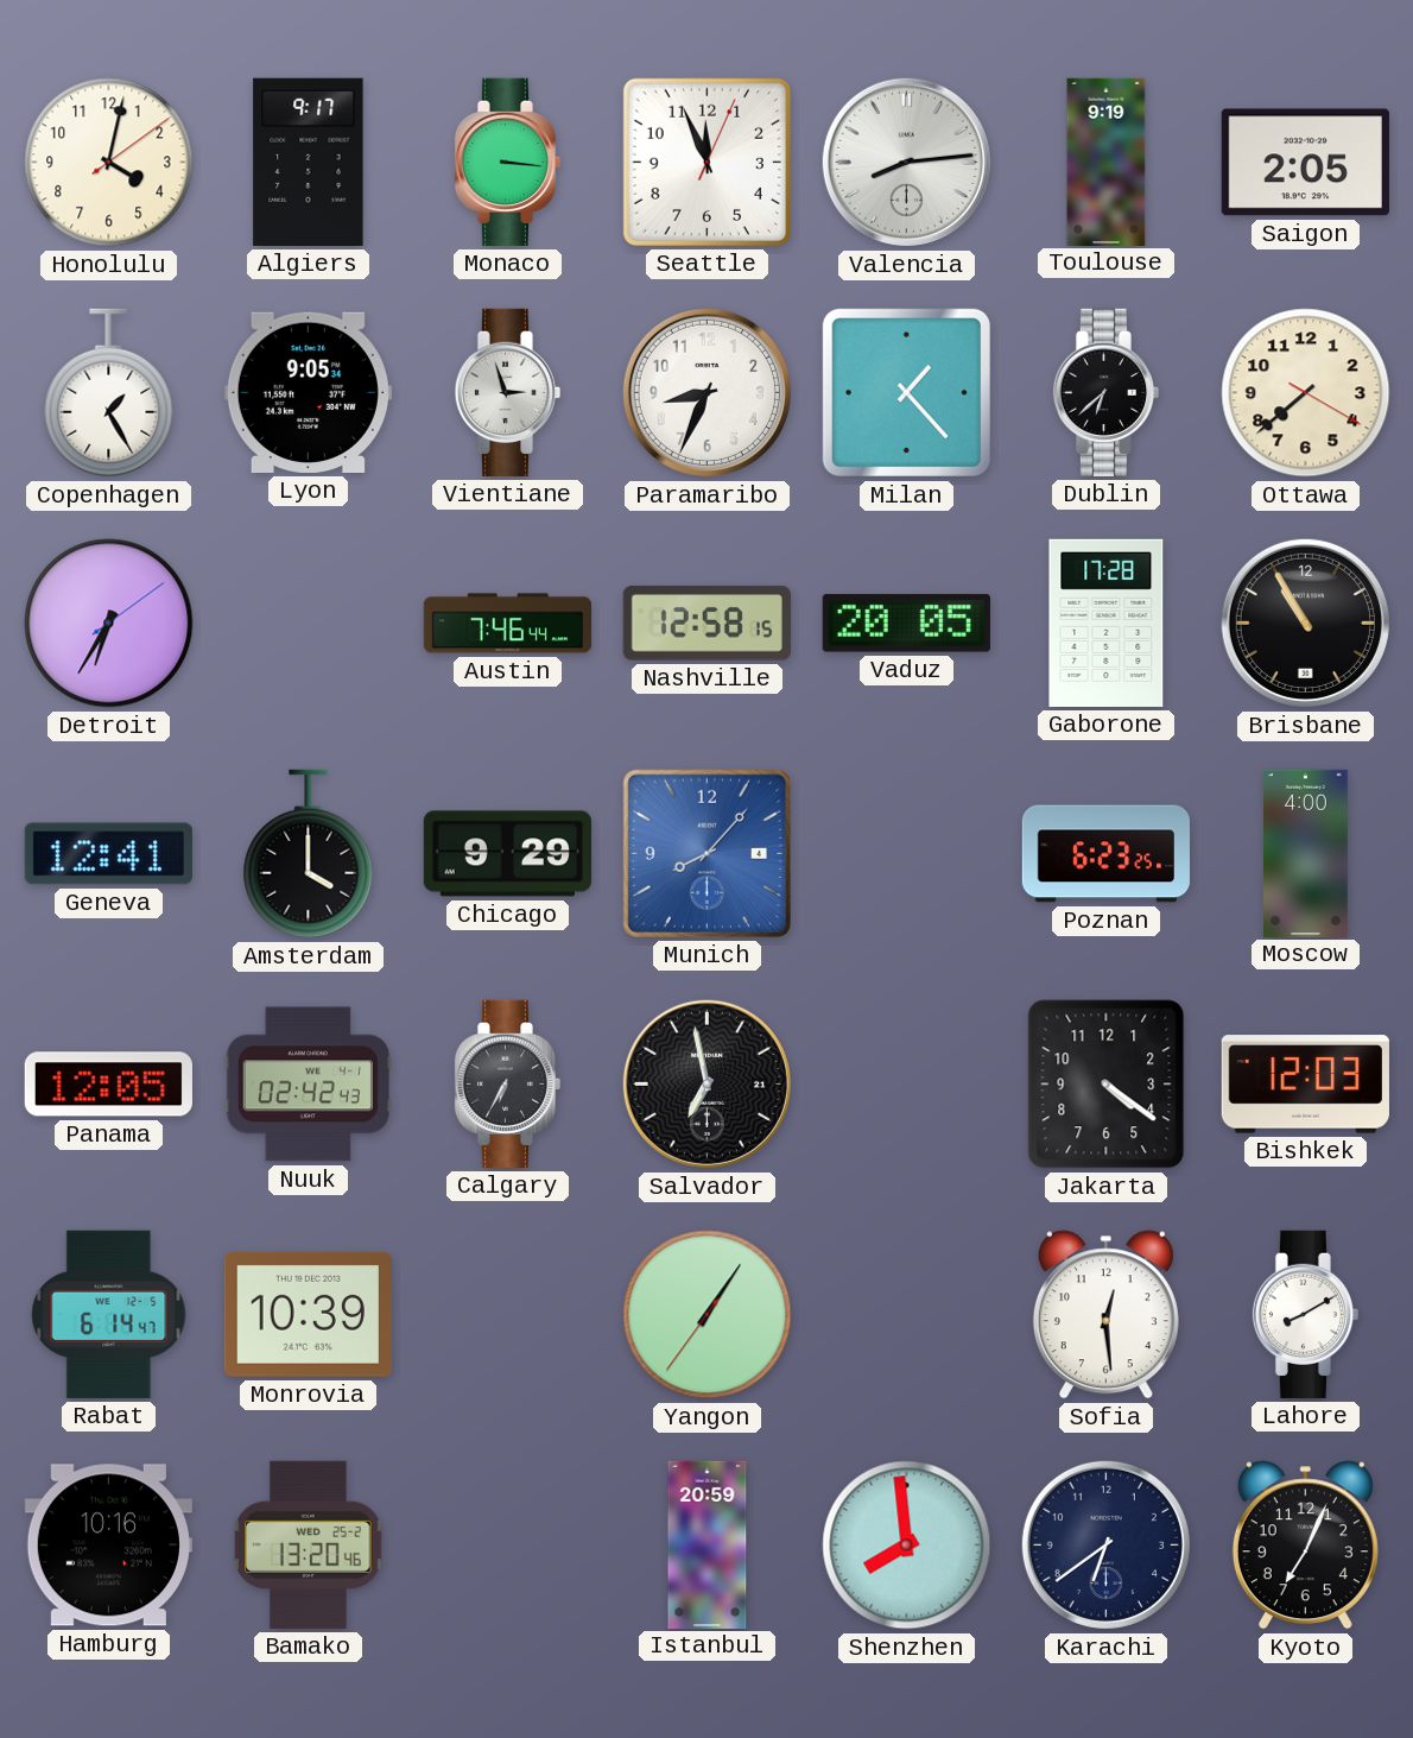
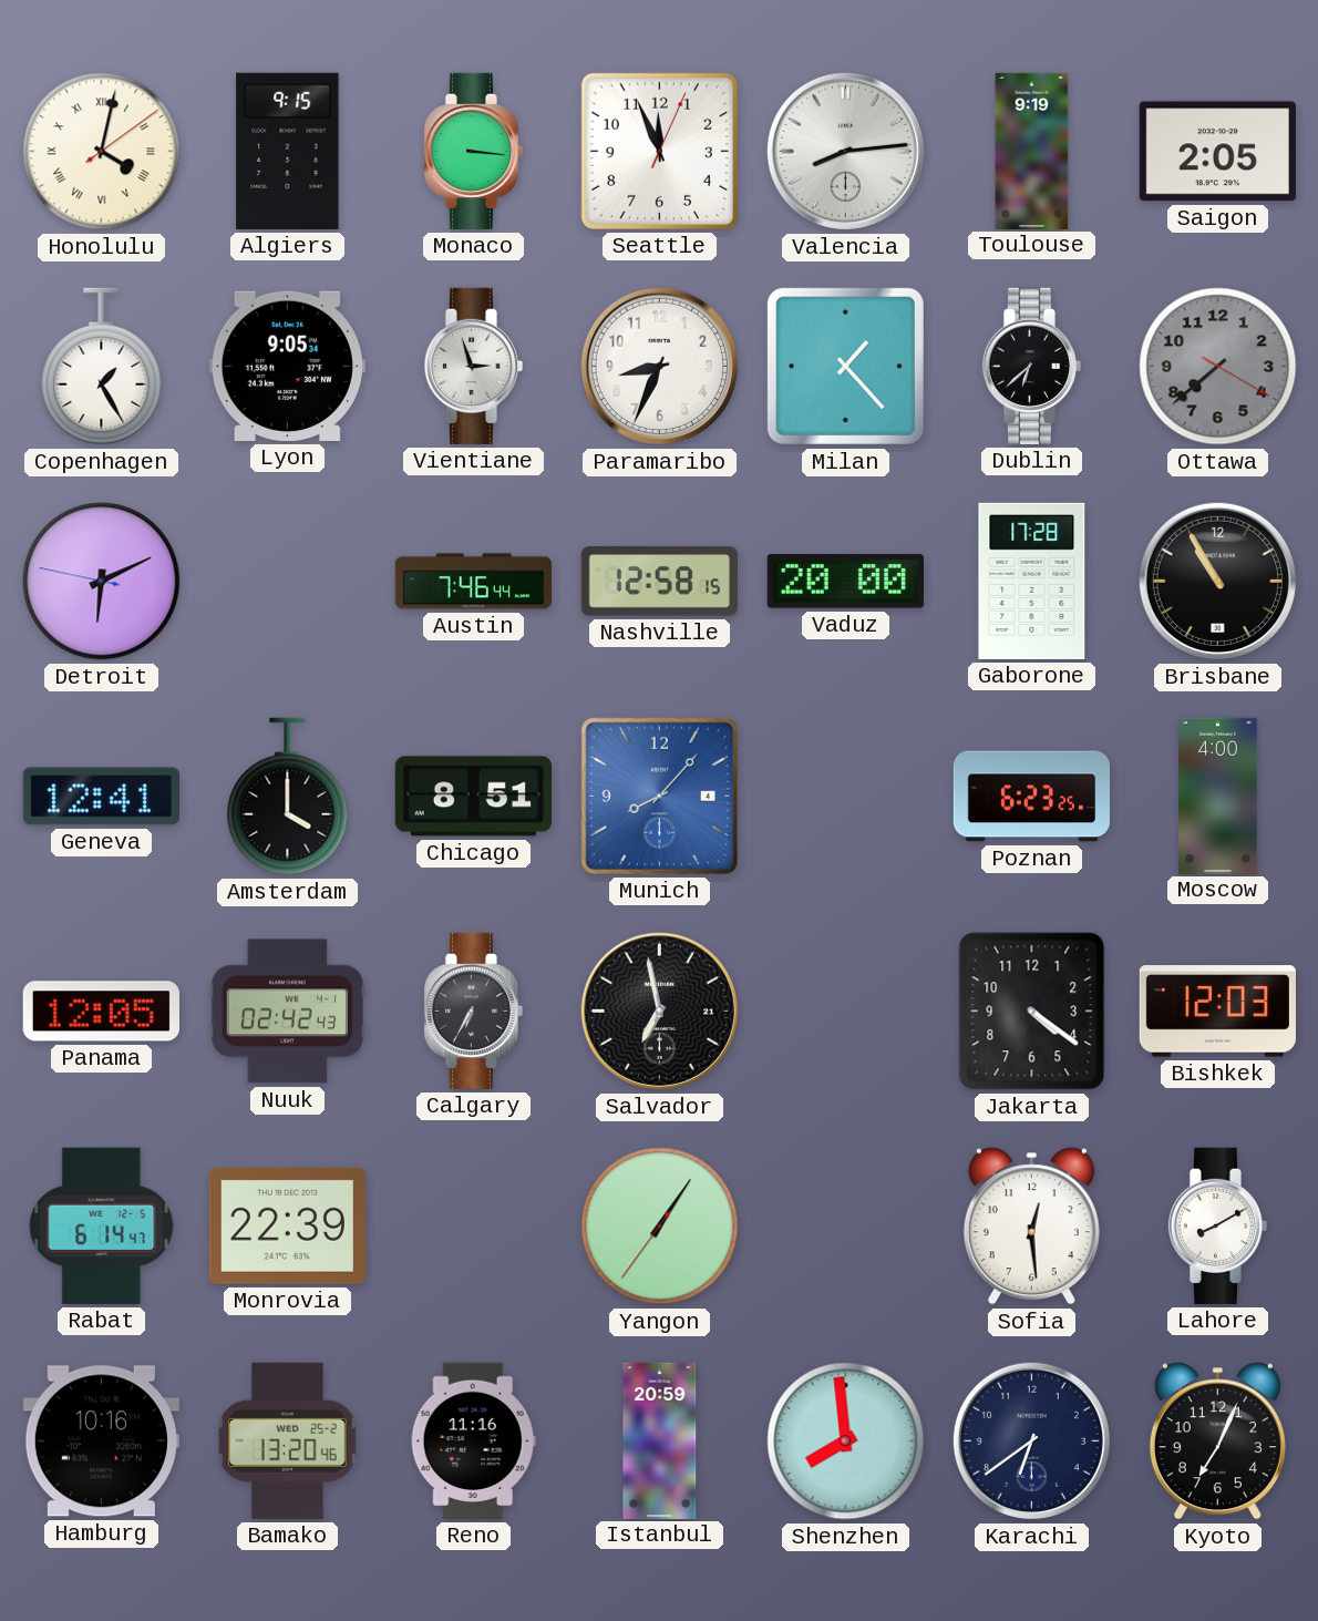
Honolulu numerals: Arabic -> Roman
Algiers: 9:17 -> 9:15
Ottawa dial: cream -> grey
Detroit: 6:35 -> 6:10
Vaduz: 20:05 -> 20:00
Chicago: 9:29 -> 8:51
Monrovia: 10:39 -> 22:39
Reno: none -> 11:16
